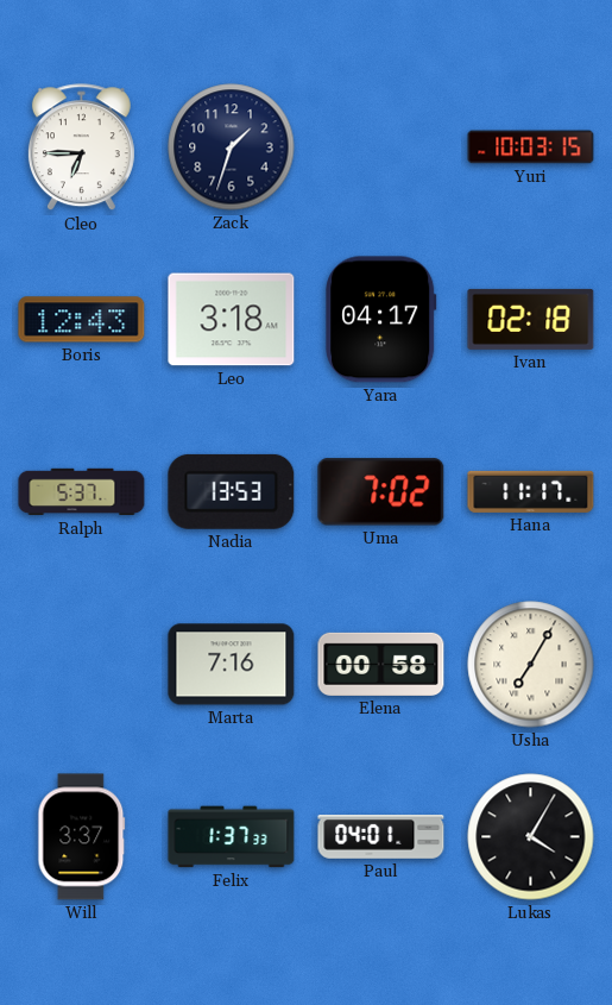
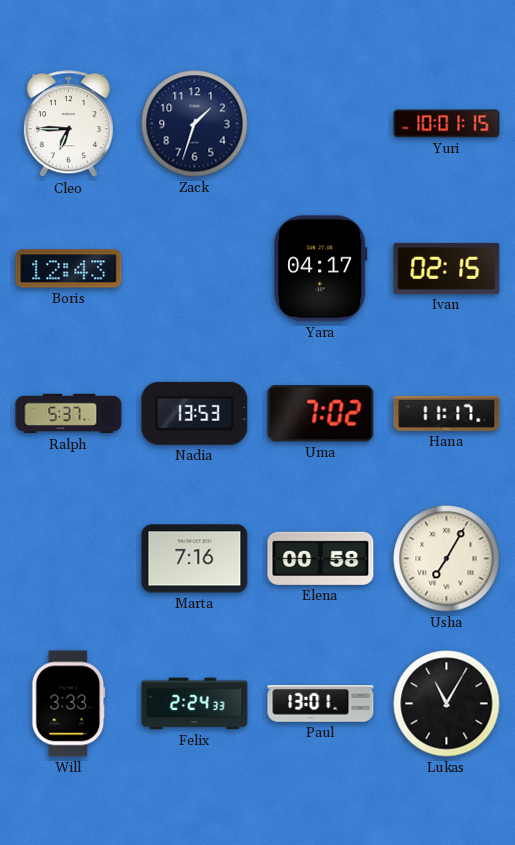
Yuri: 10:03 -> 10:01
Leo: 3:18 -> none
Ivan: 02:18 -> 02:15
Will: 3:37 -> 3:33
Felix: 1:37 -> 2:24
Paul: 04:01 -> 13:01
Lukas: 4:05 -> 11:05
